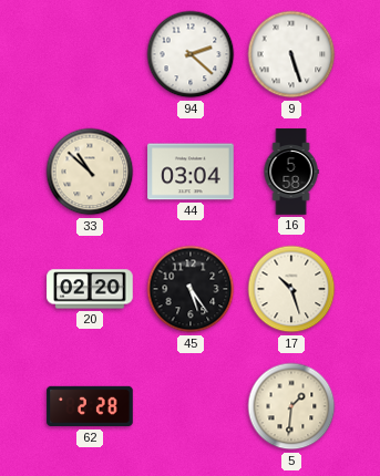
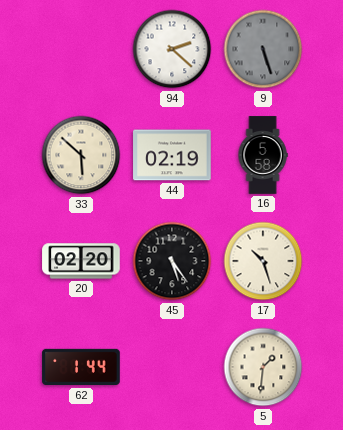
9 dial: white -> grey
33: 10:52 -> 5:52
44: 03:04 -> 02:19
62: 2:28 -> 1:44
